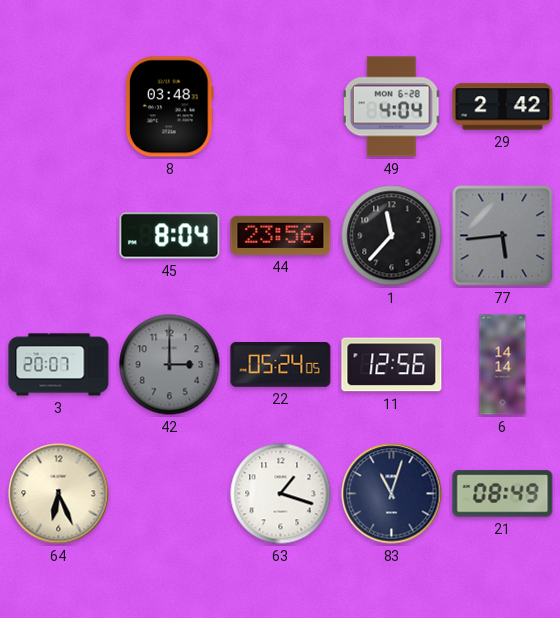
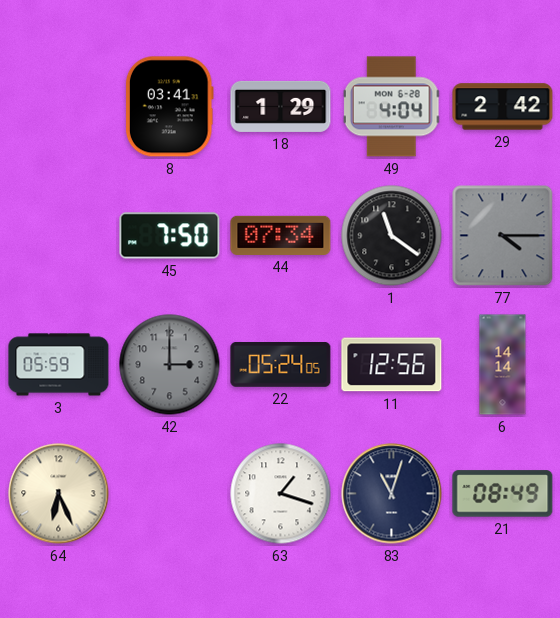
8: 03:48 -> 03:41
18: none -> 1:29
45: 8:04 -> 7:50
44: 23:56 -> 07:34
1: 11:37 -> 11:21
77: 5:44 -> 4:15
3: 20:07 -> 05:59
